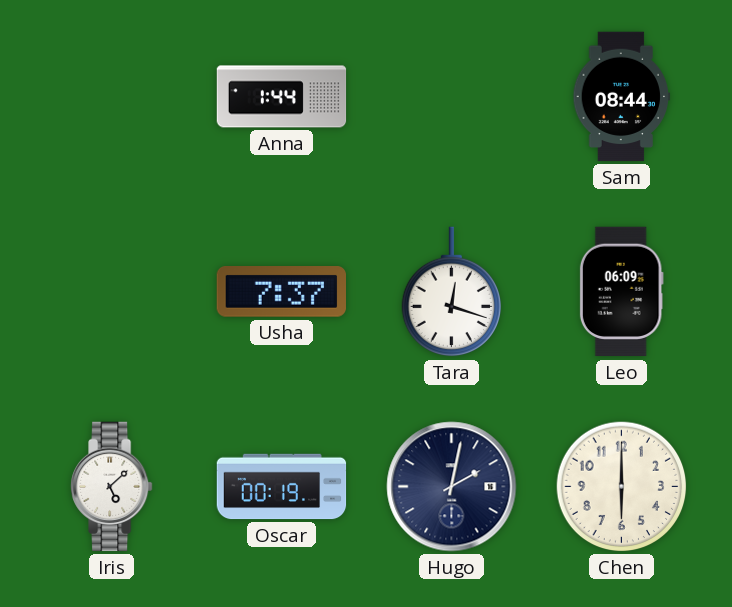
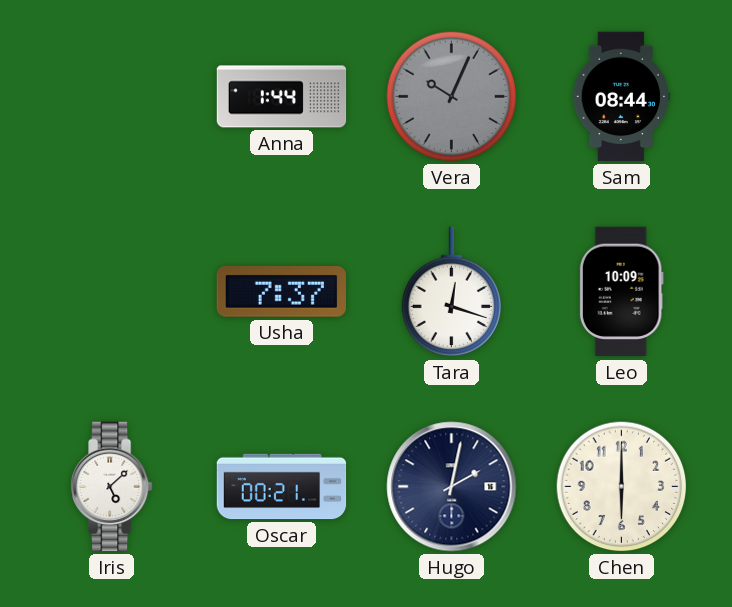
Vera: none -> 10:04
Leo: 06:09 -> 10:09
Oscar: 00:19 -> 00:21
